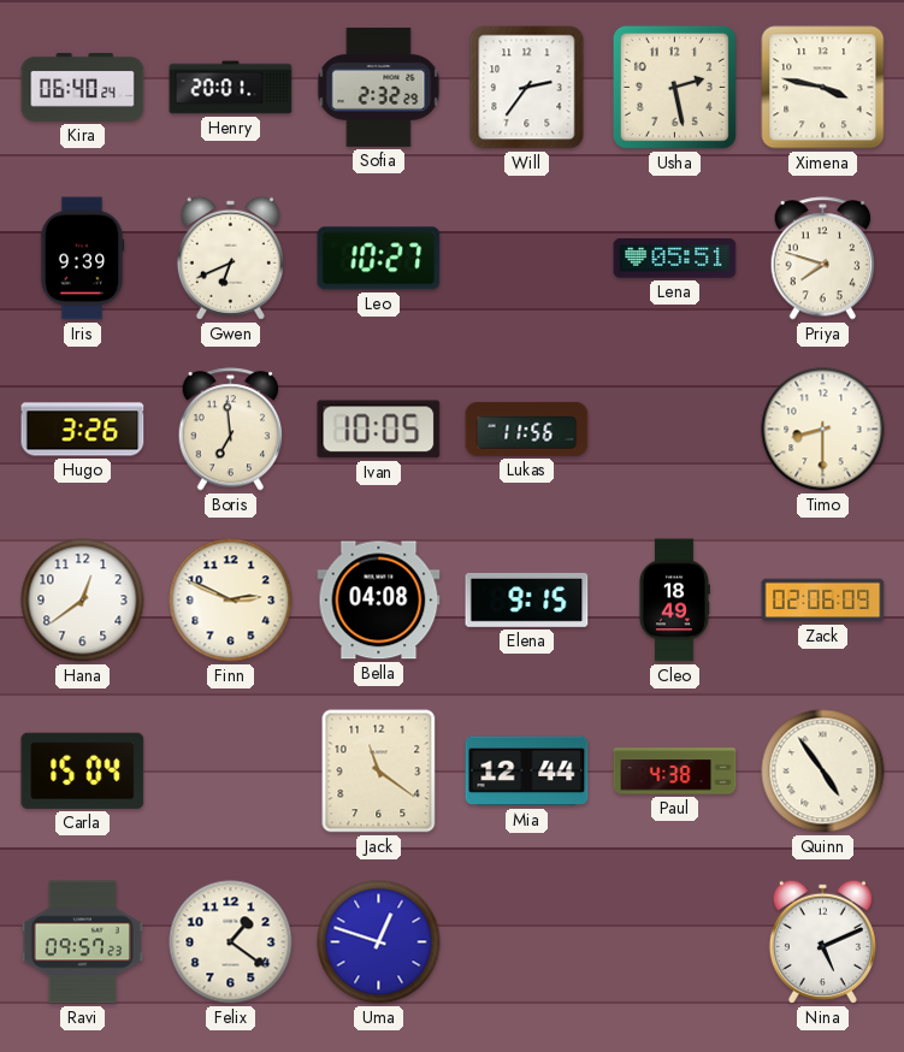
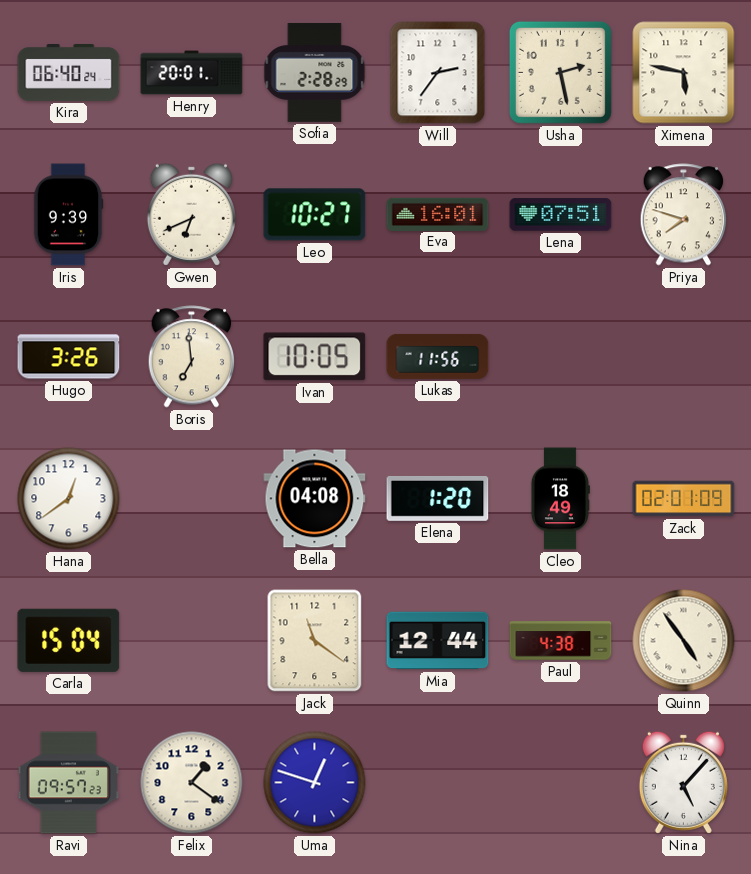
Sofia: 2:32 -> 2:28
Ximena: 3:47 -> 5:47
Eva: none -> 16:01
Lena: 05:51 -> 07:51
Timo: 8:30 -> none
Finn: 2:49 -> none
Elena: 9:15 -> 1:20
Zack: 02:06 -> 02:01
Nina: 5:11 -> 5:07
